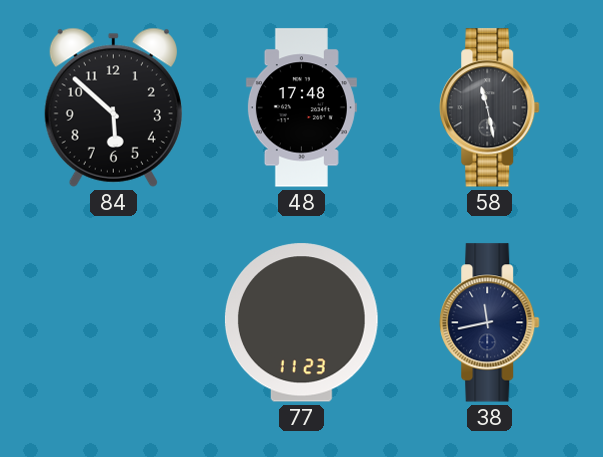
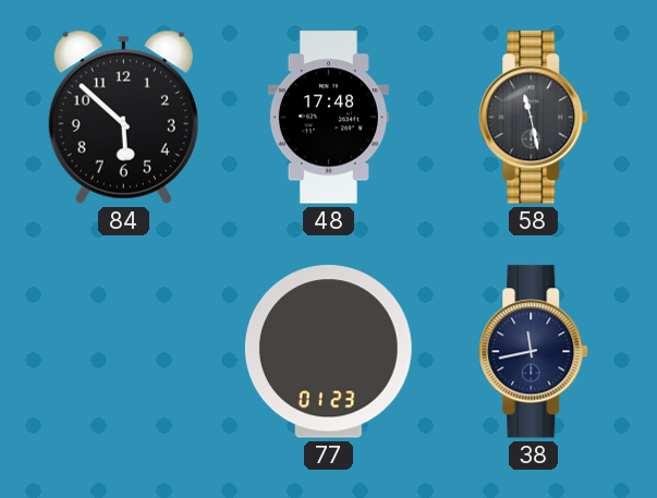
77: 11:23 -> 01:23
